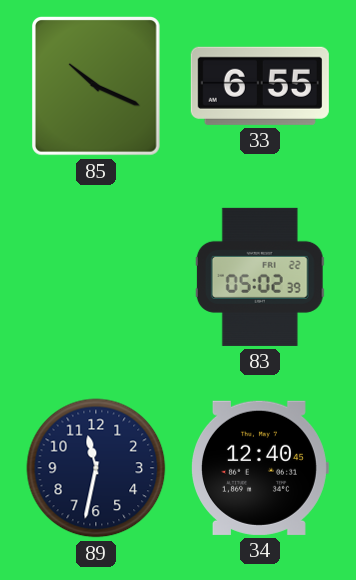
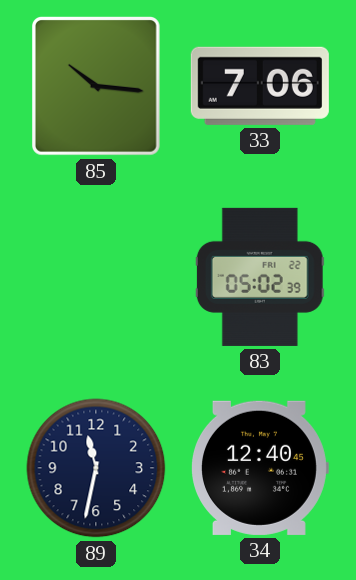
85: 10:19 -> 10:16
33: 6:55 -> 7:06
